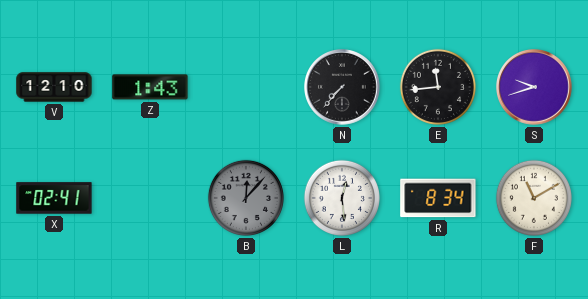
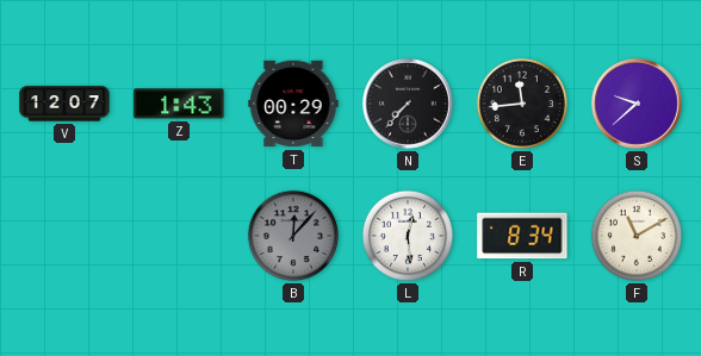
V: 12:10 -> 12:07
T: none -> 00:29
S: 9:42 -> 9:38
X: 02:41 -> none
